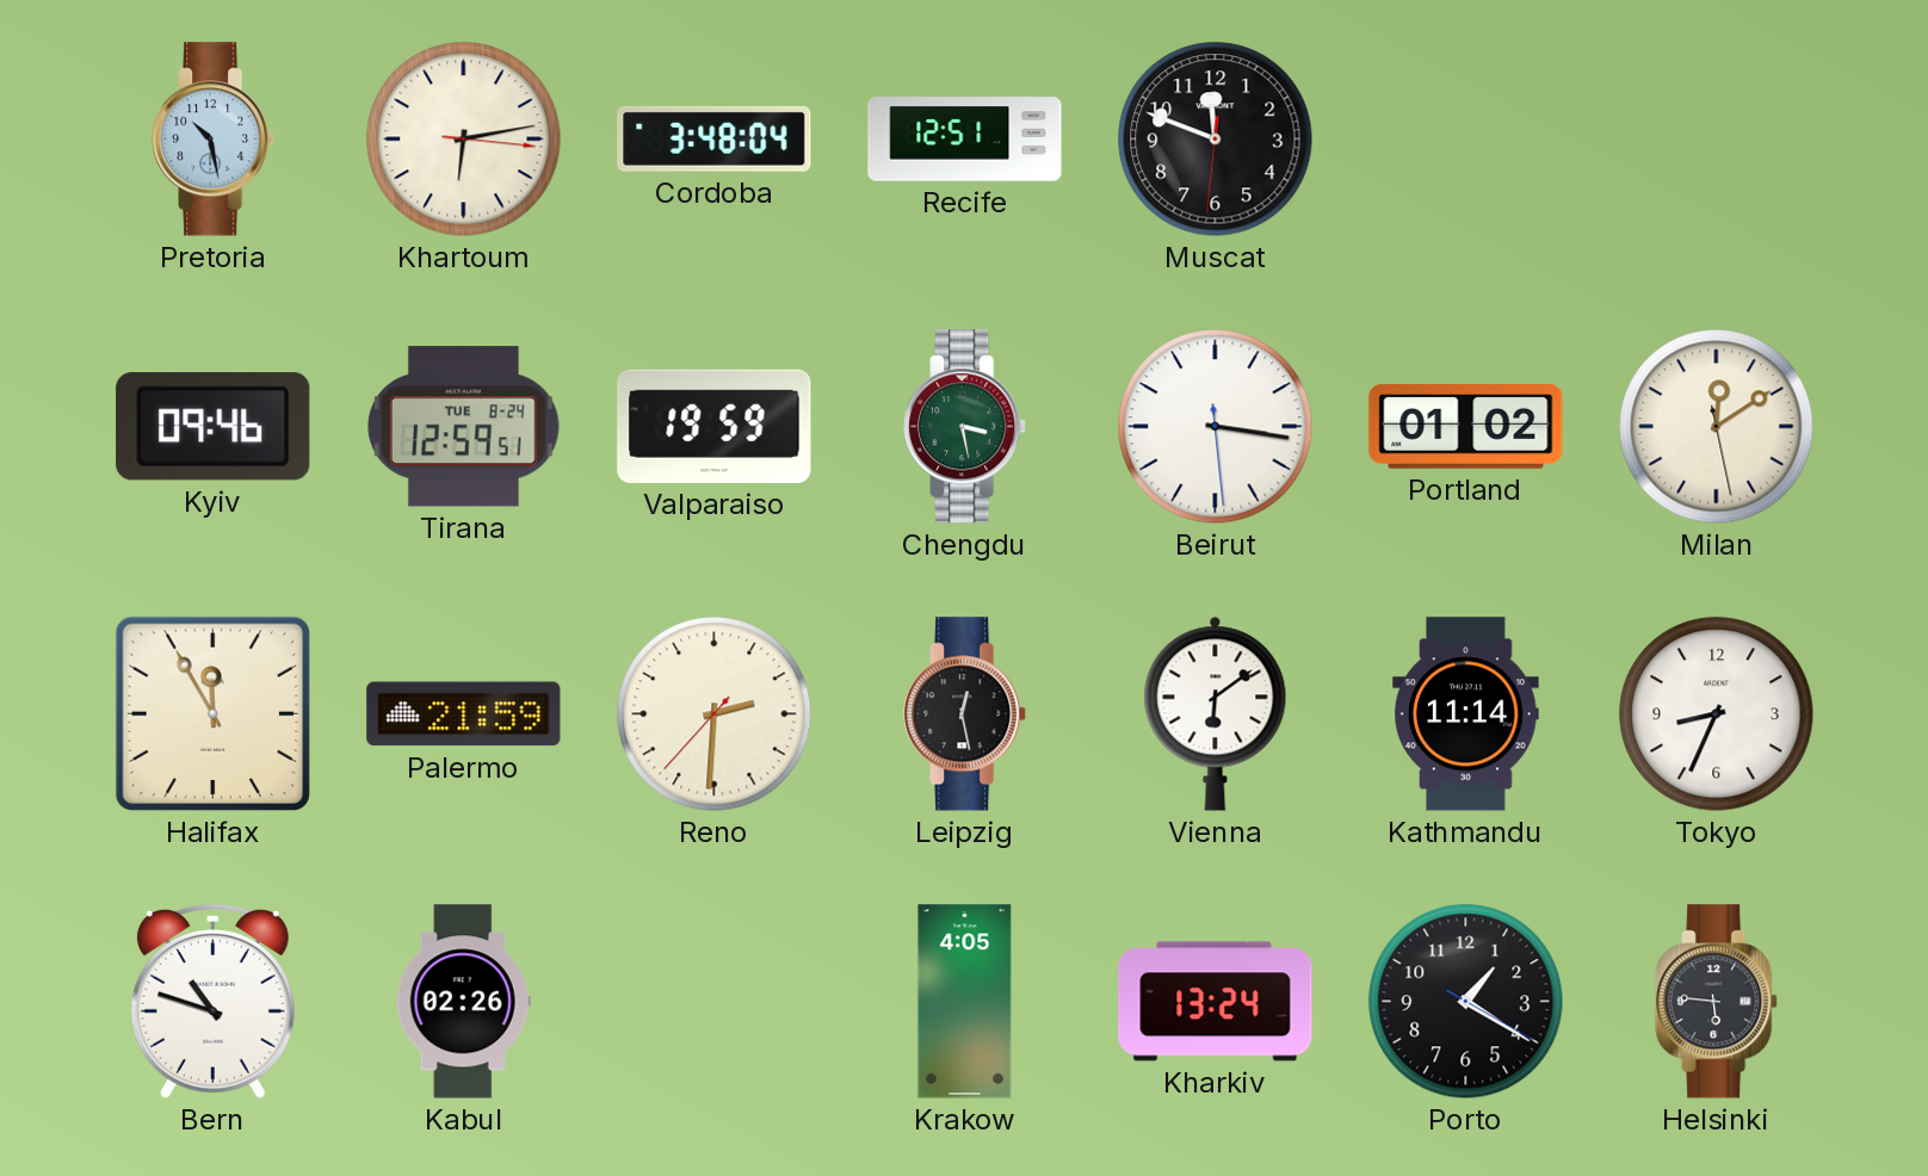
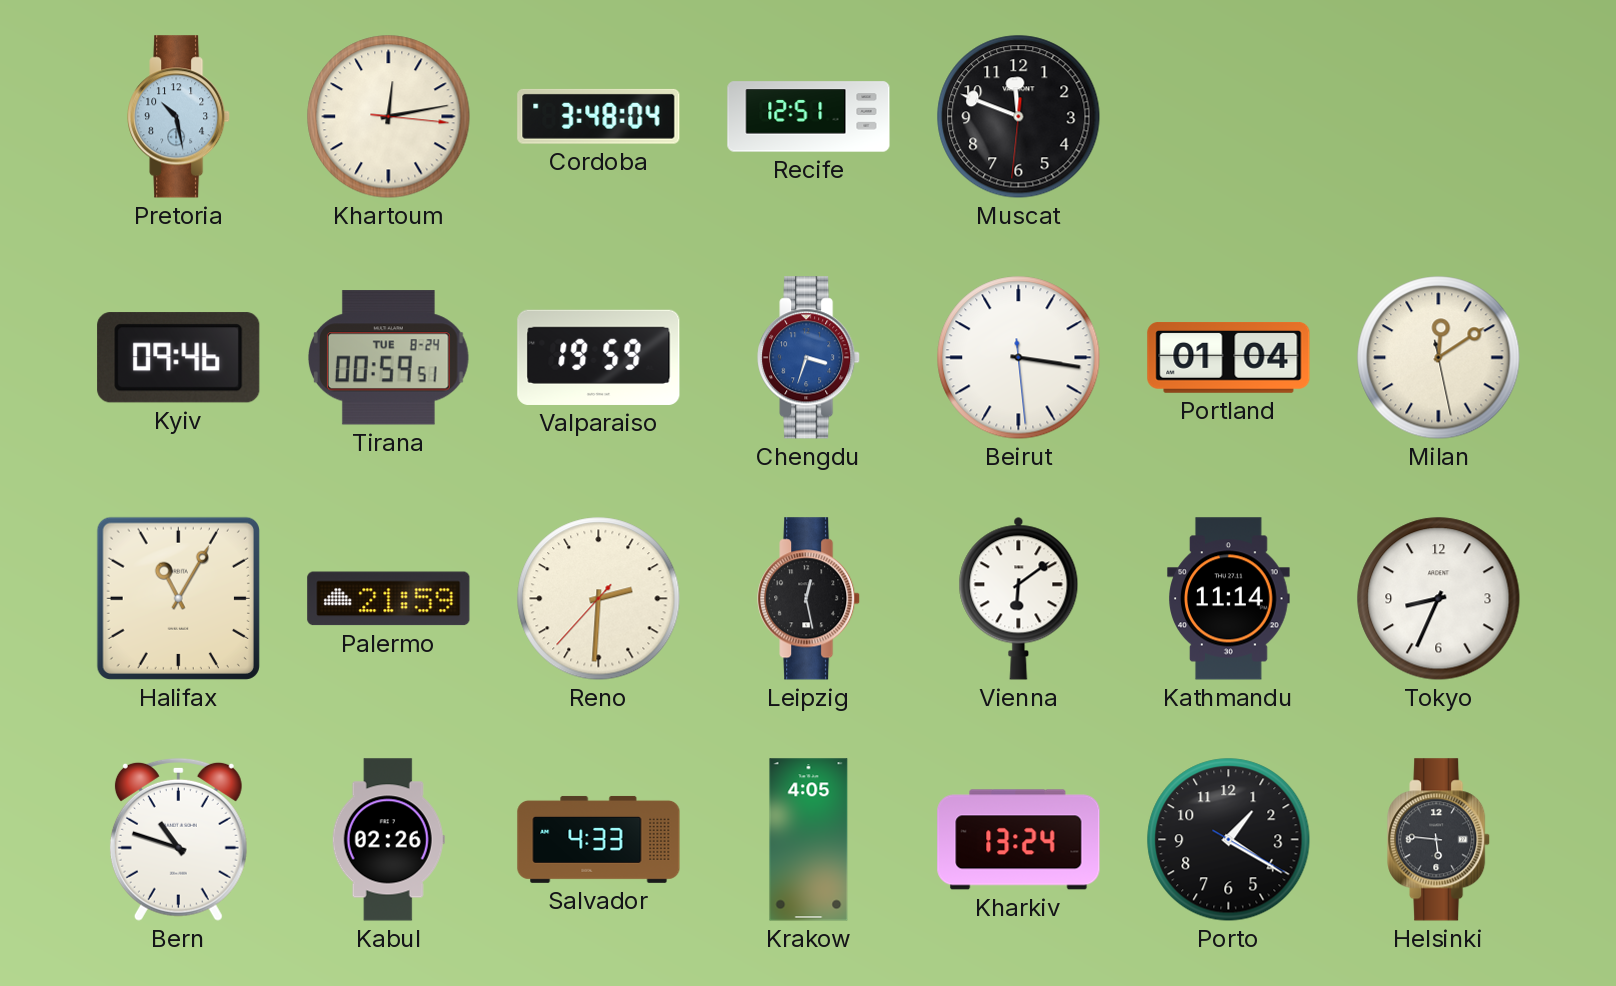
Khartoum: 6:13 -> 12:13
Tirana: 12:59 -> 00:59
Chengdu: 3:28 -> 3:33
Chengdu dial: green -> blue
Portland: 01:02 -> 01:04
Halifax: 11:55 -> 11:05
Salvador: none -> 4:33
